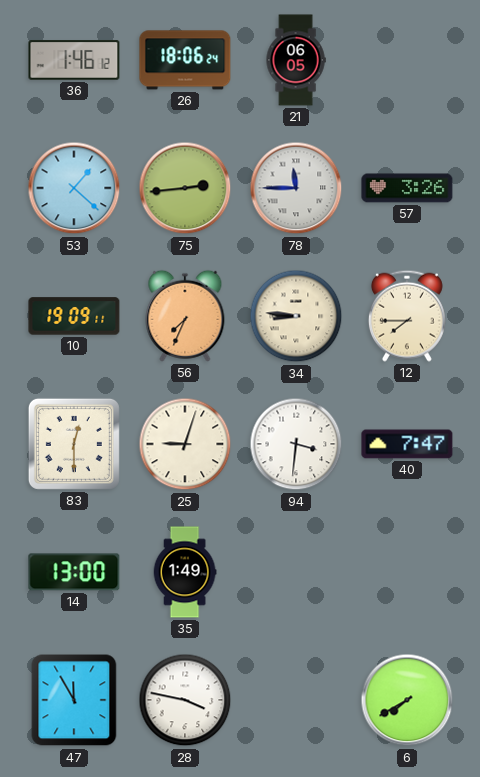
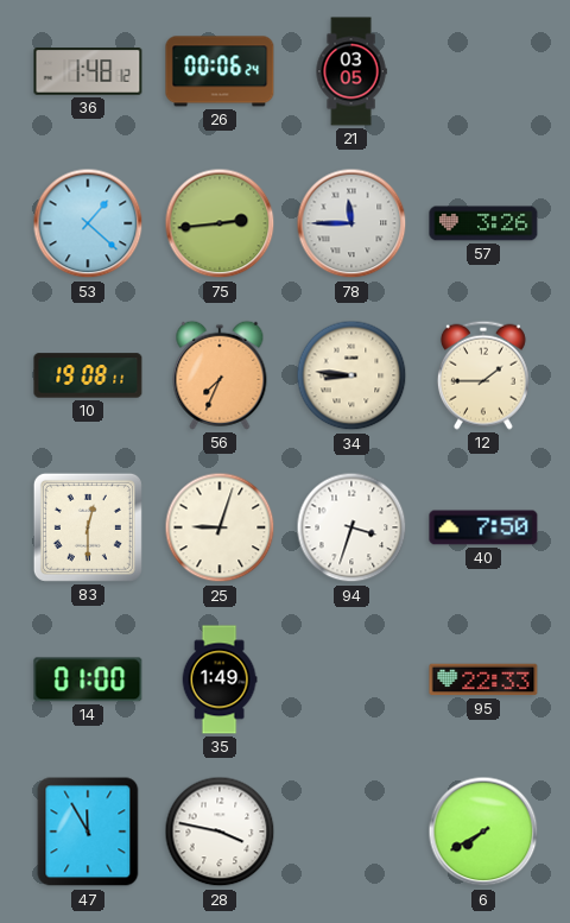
36: 1:46 -> 1:48
26: 18:06 -> 00:06
21: 06:05 -> 03:05
10: 19:09 -> 19:08
12: 7:45 -> 1:45
94: 3:31 -> 3:33
40: 7:47 -> 7:50
14: 13:00 -> 01:00
95: none -> 22:33
